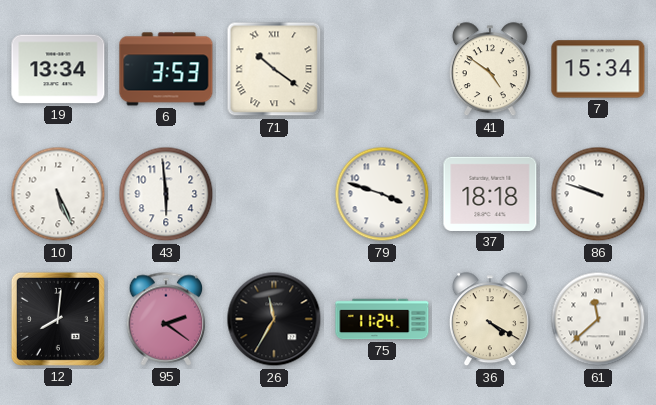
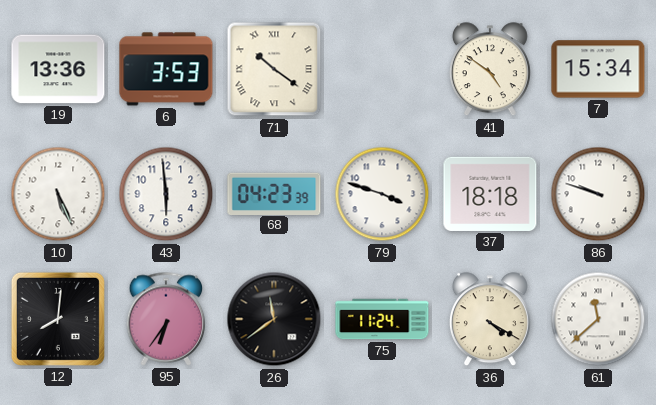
19: 13:34 -> 13:36
68: none -> 04:23
95: 2:21 -> 6:36
26: 11:35 -> 11:39
